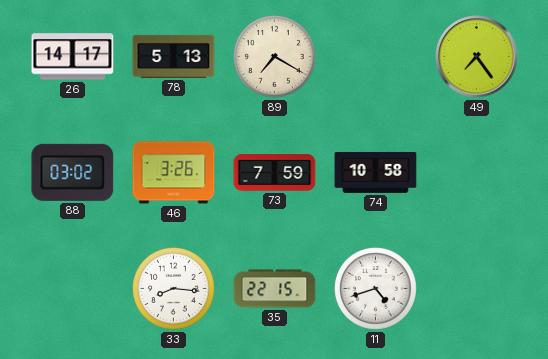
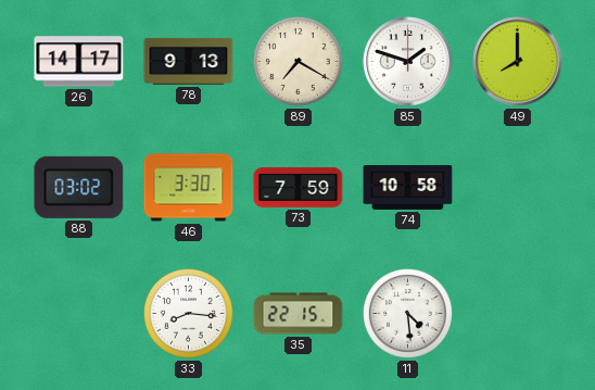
78: 5:13 -> 9:13
85: none -> 1:48
49: 7:24 -> 8:00
46: 3:26 -> 3:30
11: 4:42 -> 4:29
